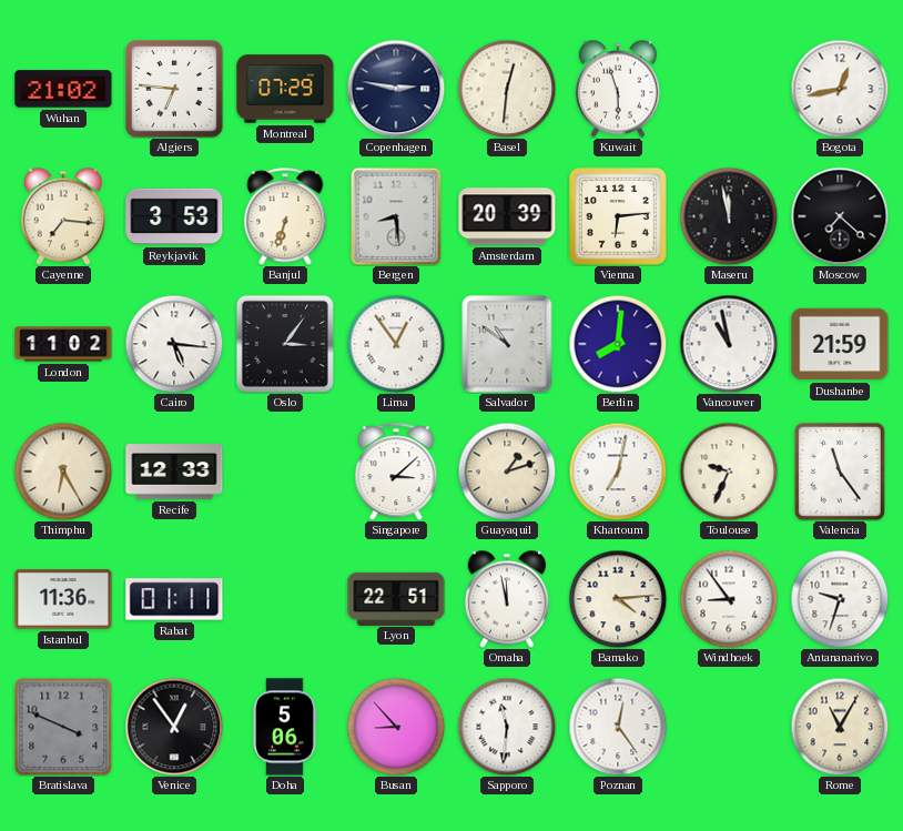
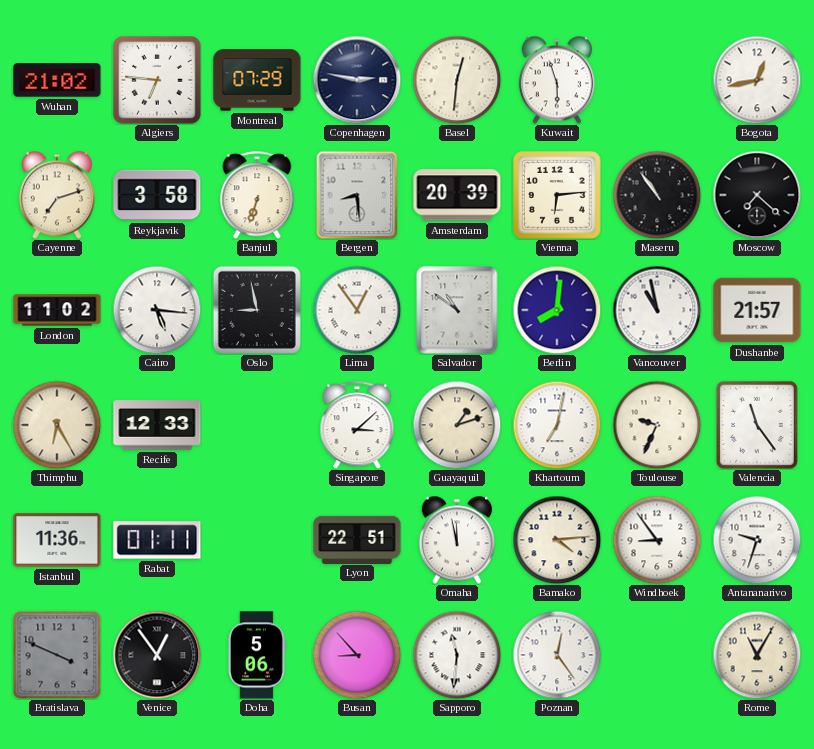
Cayenne: 7:16 -> 7:12
Reykjavik: 3:53 -> 3:58
Maseru: 11:58 -> 10:54
Oslo: 3:06 -> 8:58
Dushanbe: 21:59 -> 21:57
